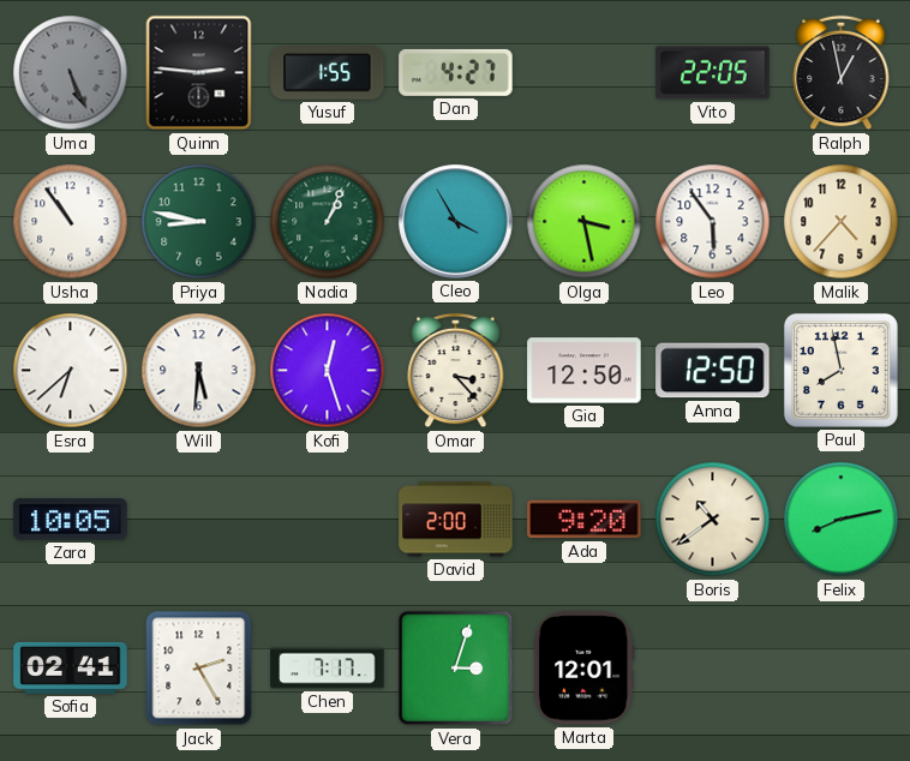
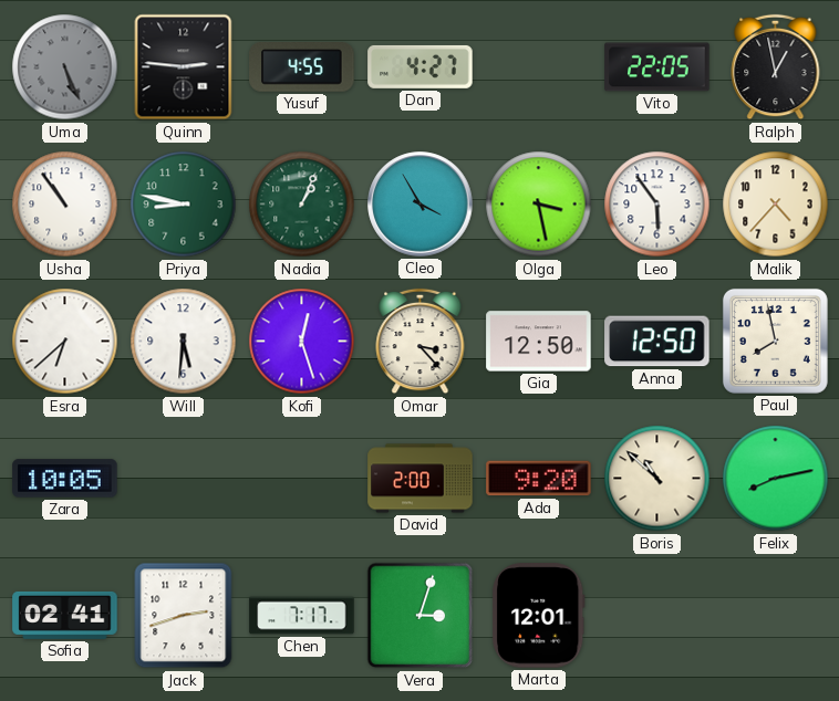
Yusuf: 1:55 -> 4:55
Boris: 10:39 -> 10:52
Jack: 2:25 -> 2:42
